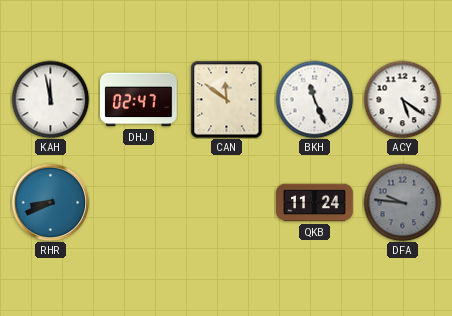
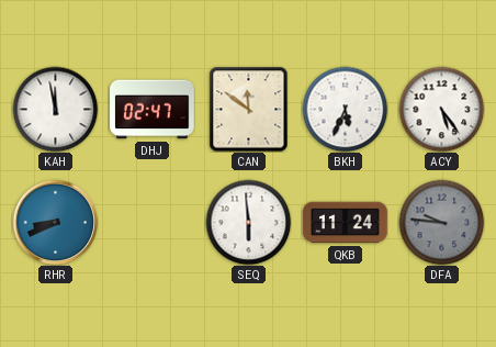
BKH: 11:26 -> 5:34
ACY: 5:21 -> 5:24
SEQ: none -> 5:59
